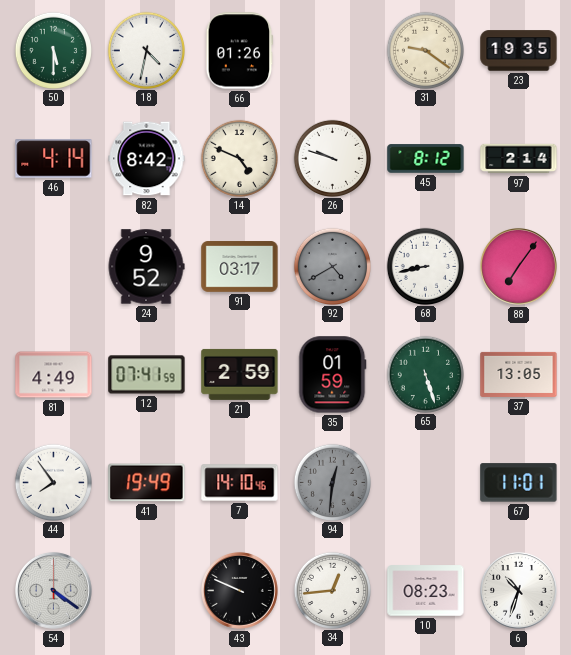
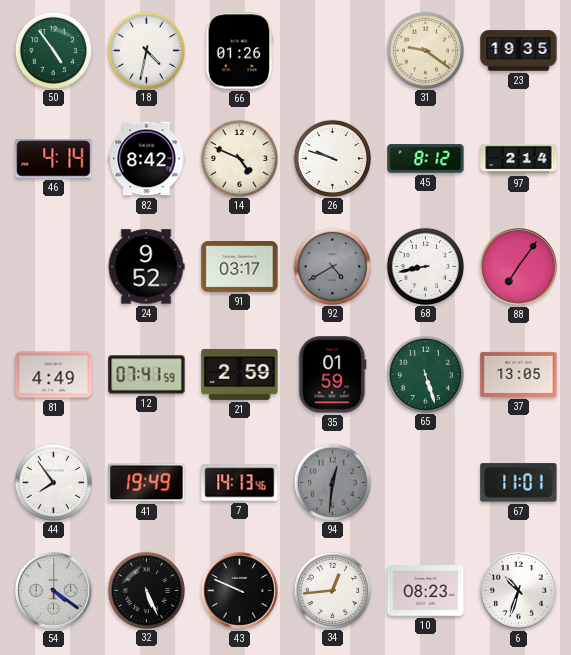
50: 5:30 -> 4:54
7: 14:10 -> 14:13
32: none -> 5:26
